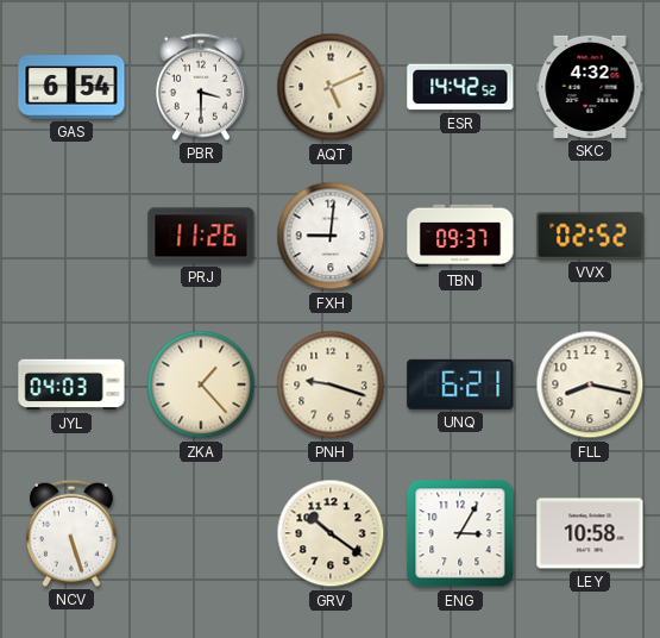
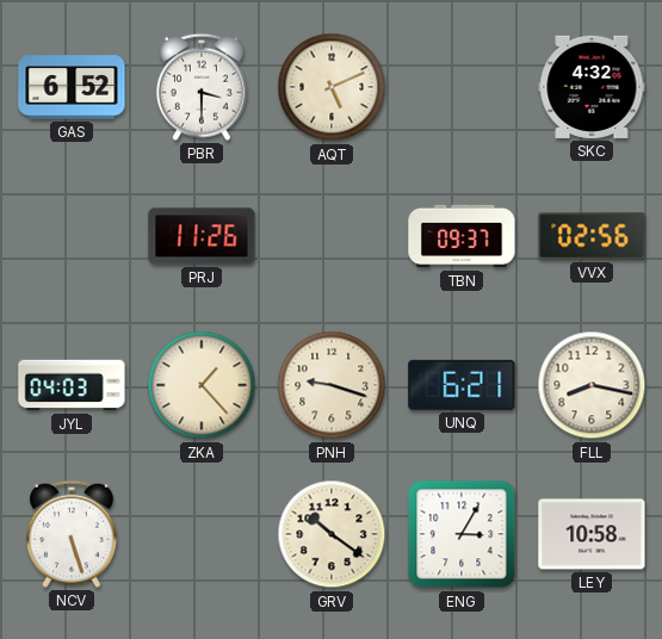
GAS: 6:54 -> 6:52
ESR: 14:42 -> none
FXH: 9:01 -> none
VVX: 02:52 -> 02:56
